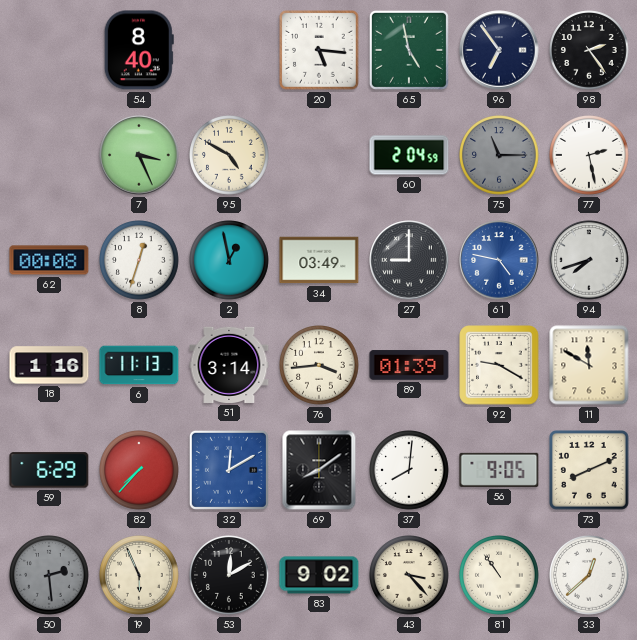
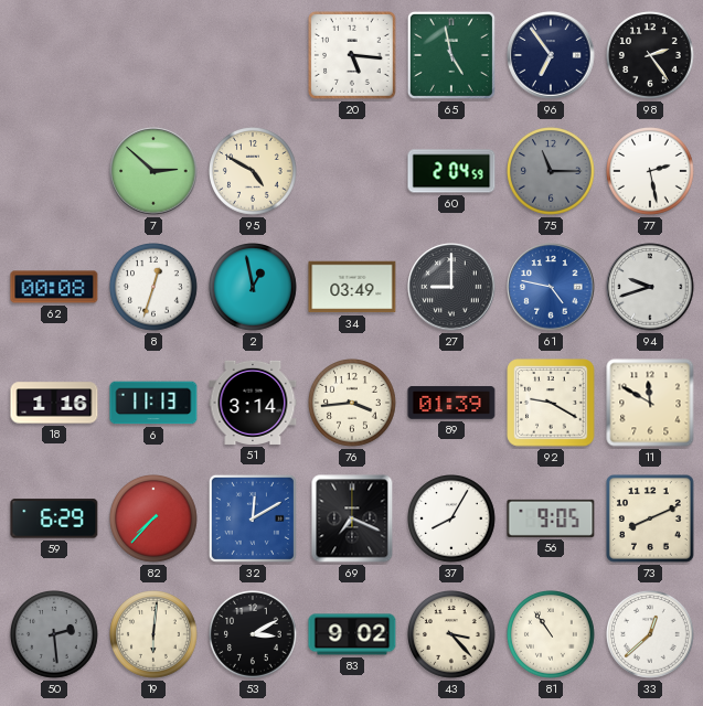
54: 8:40 -> none
7: 3:26 -> 2:52
94: 7:42 -> 9:42
69: 8:09 -> 7:19
37: 8:01 -> 8:05
19: 5:56 -> 6:01
53: 12:10 -> 3:10
